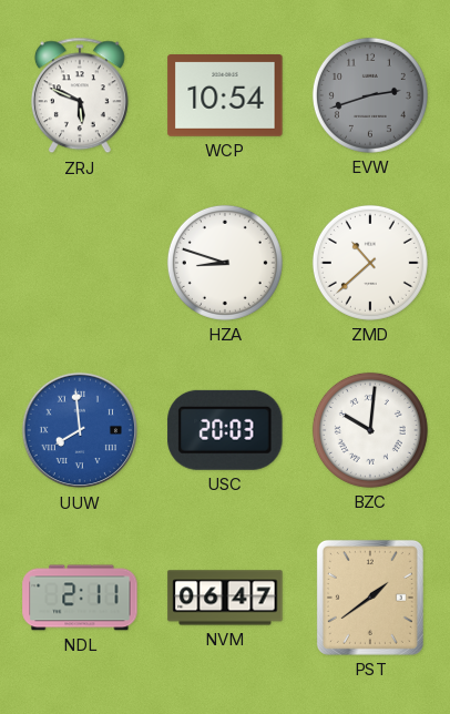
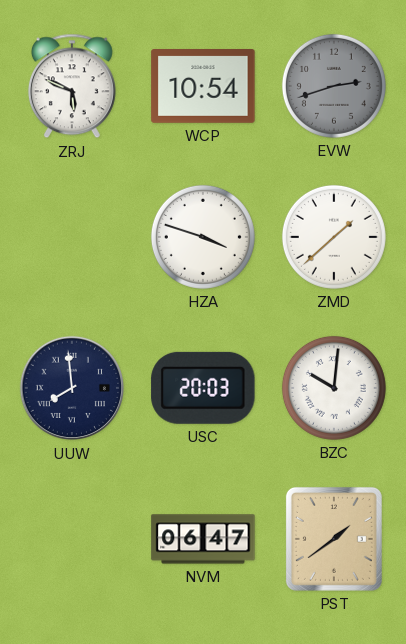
HZA: 8:48 -> 3:48
ZMD: 10:38 -> 1:38
UUW dial: blue -> navy
NDL: 2:11 -> none
